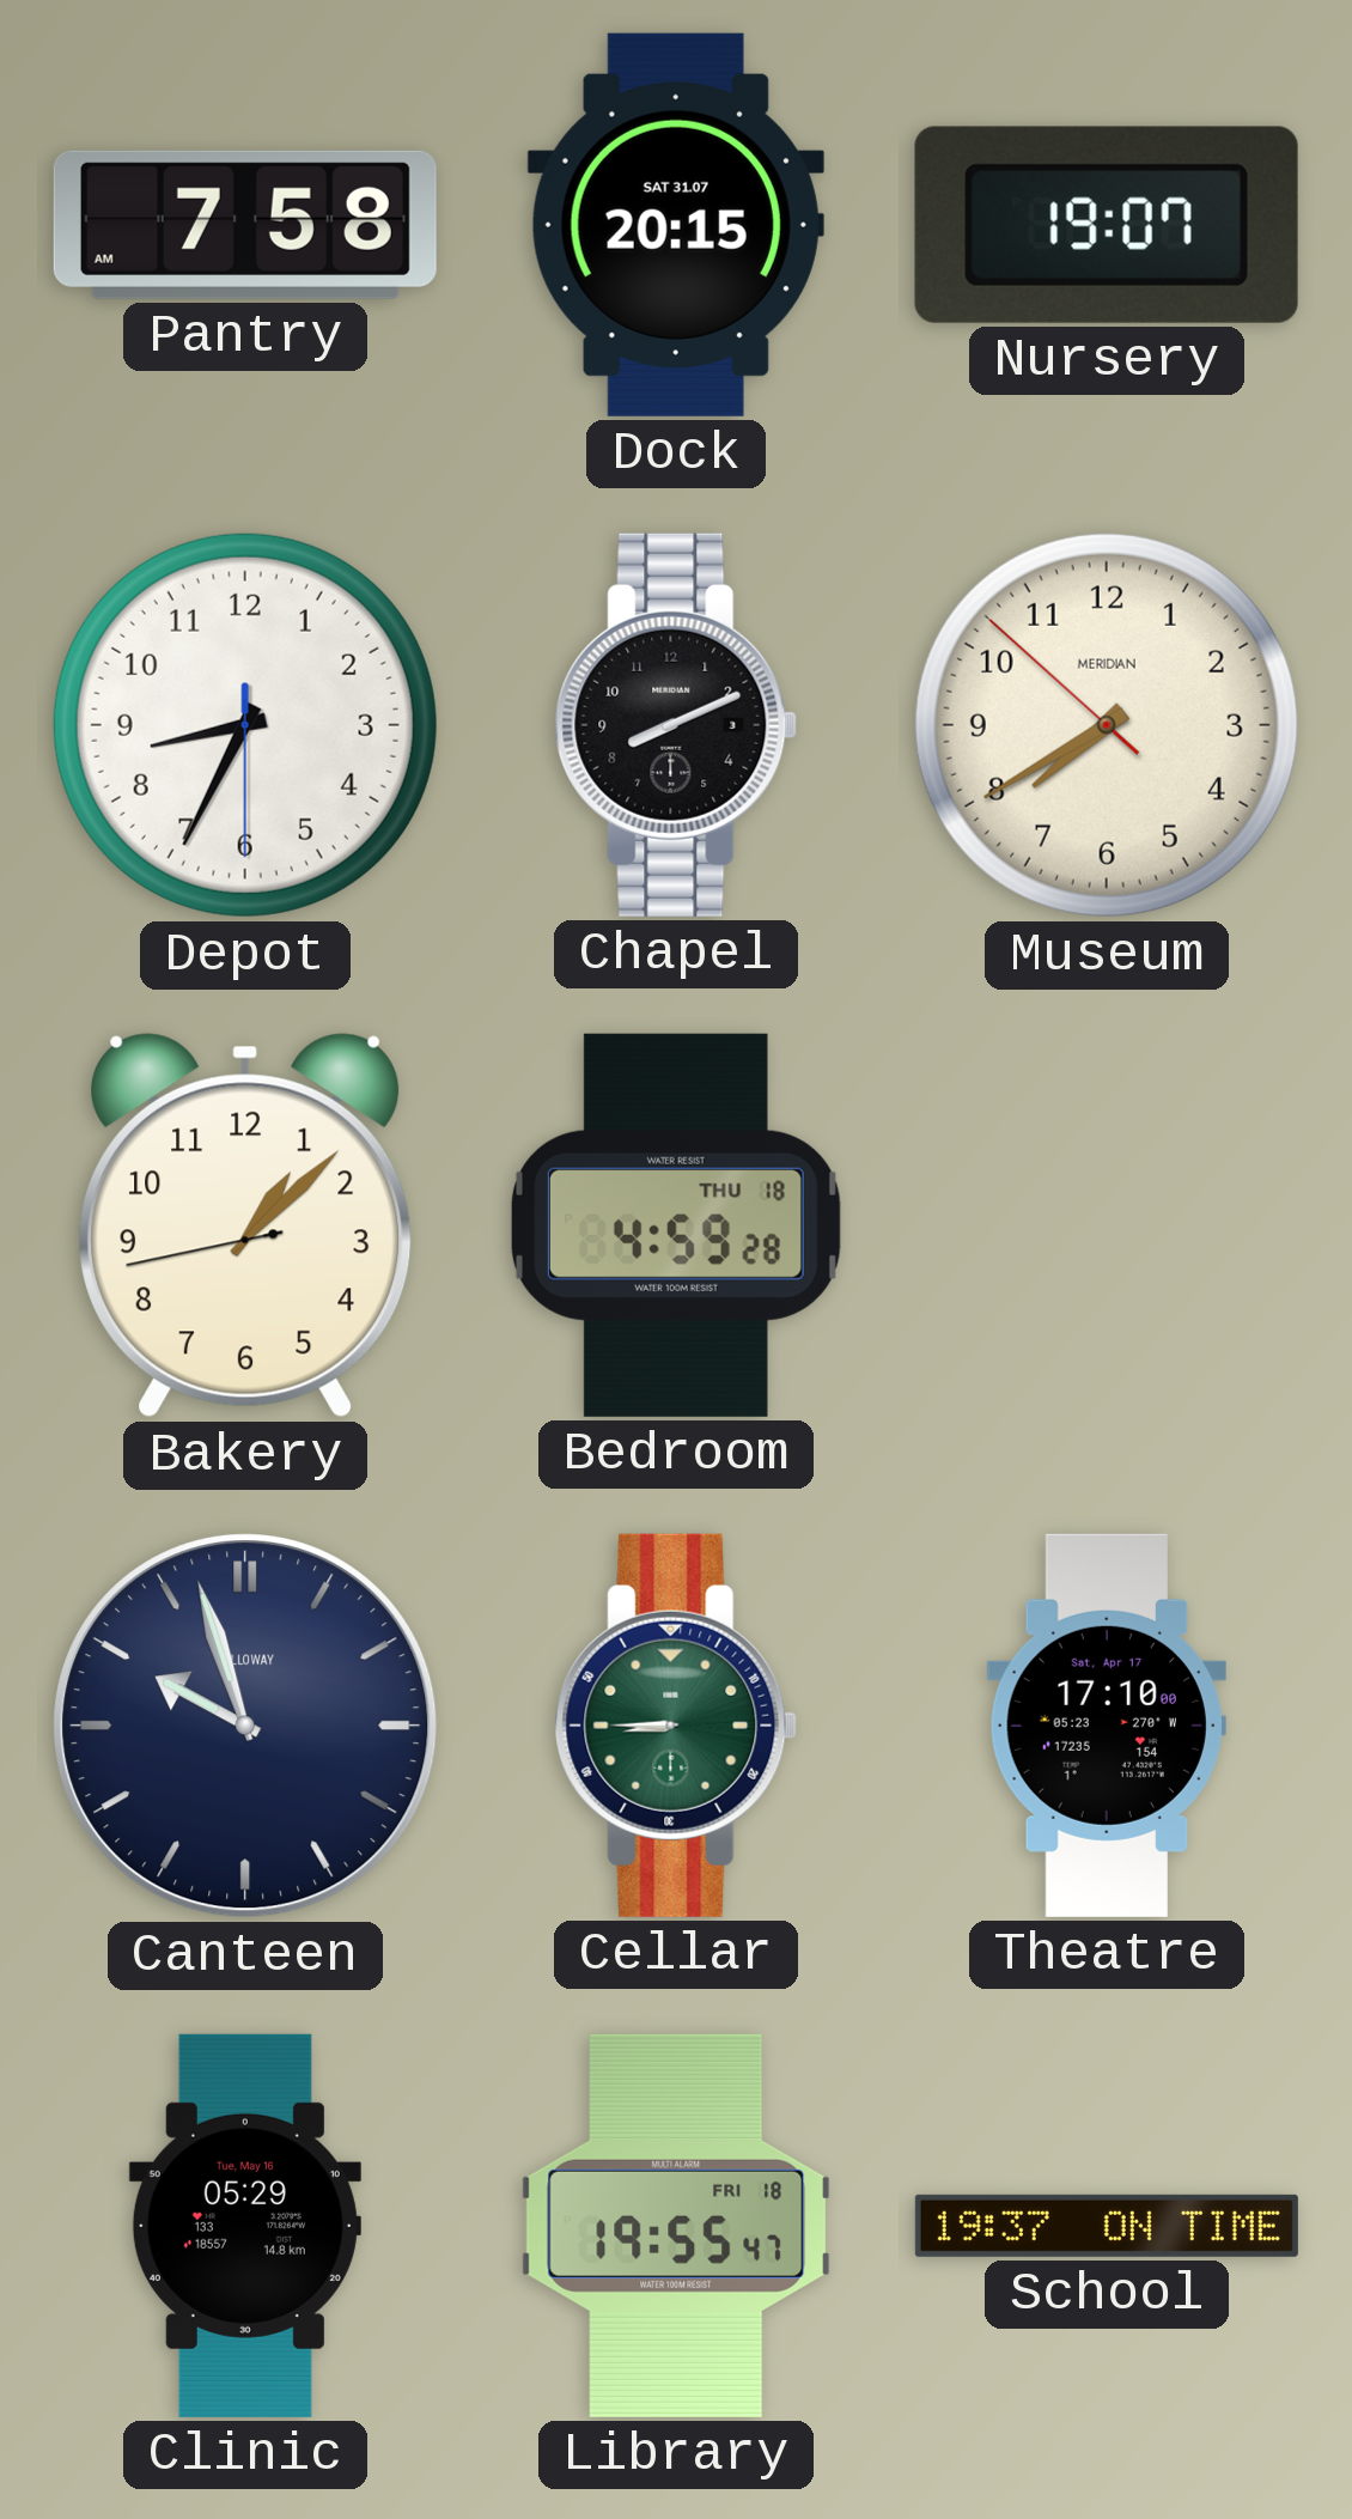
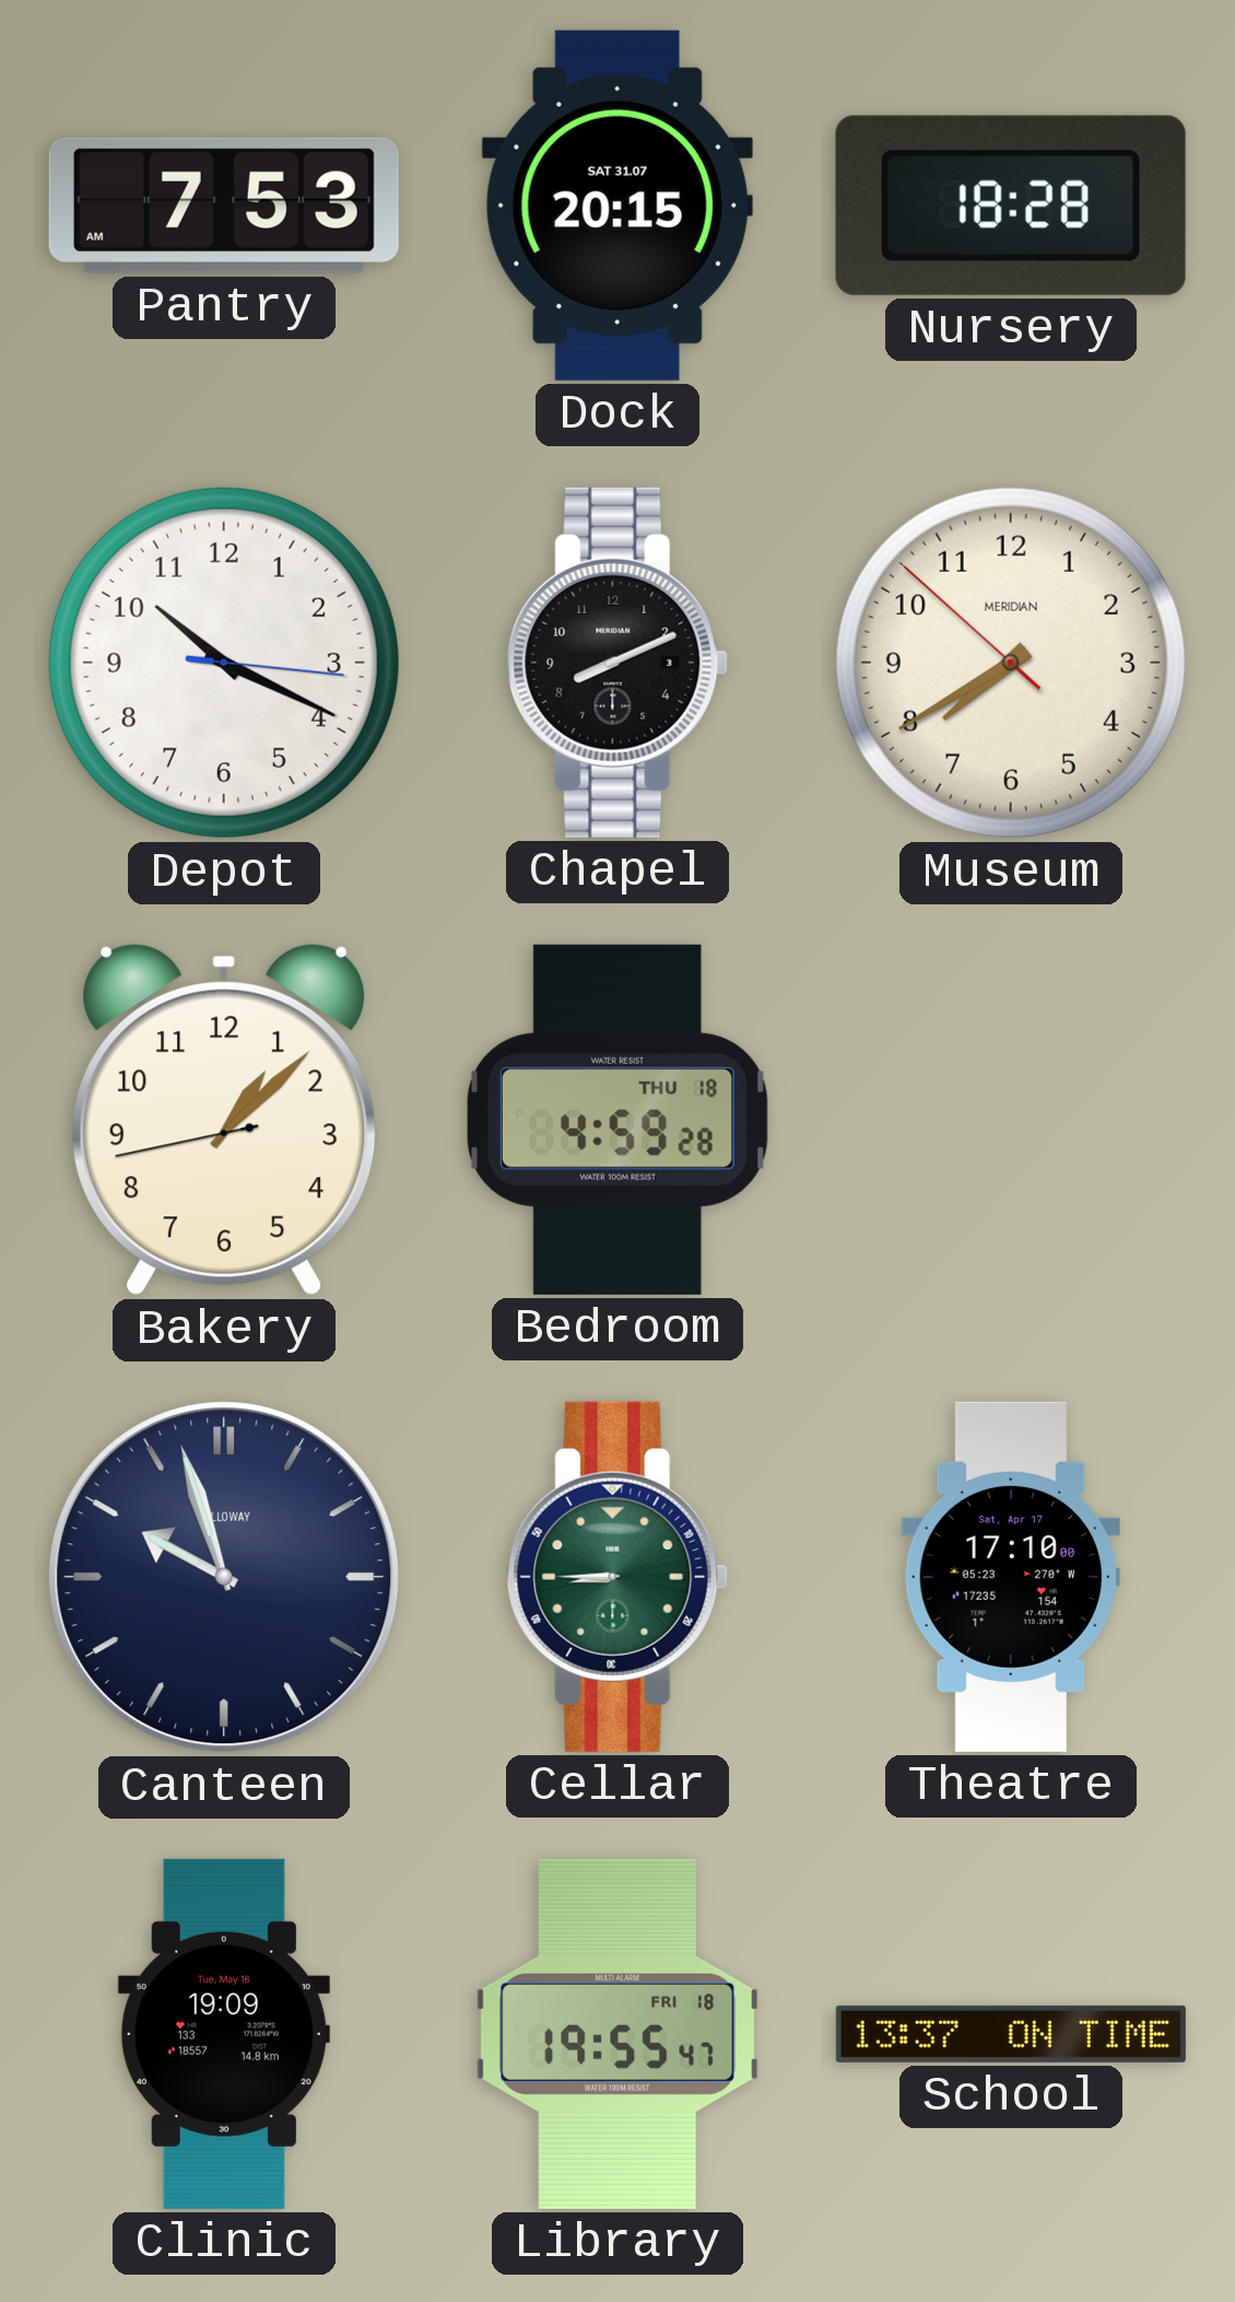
Pantry: 7:58 -> 7:53
Nursery: 19:07 -> 18:28
Depot: 8:34 -> 10:19
Clinic: 05:29 -> 19:09
School: 19:37 -> 13:37
